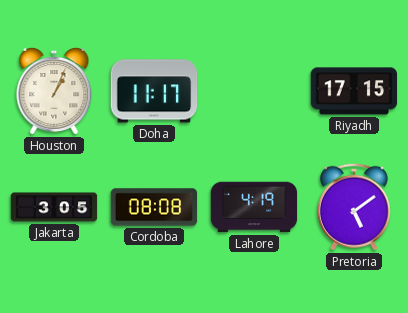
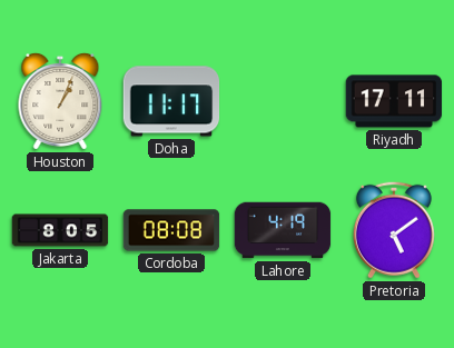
Riyadh: 17:15 -> 17:11
Jakarta: 3:05 -> 8:05
